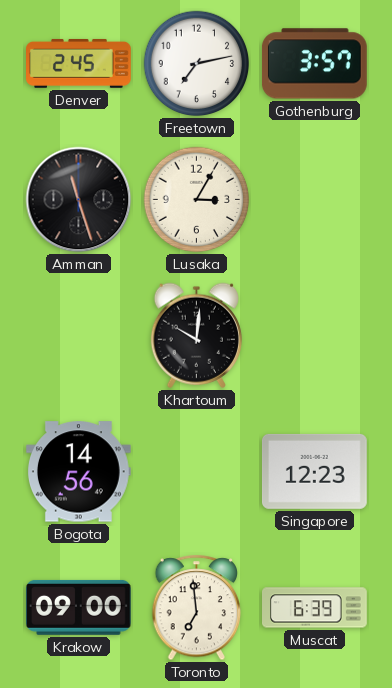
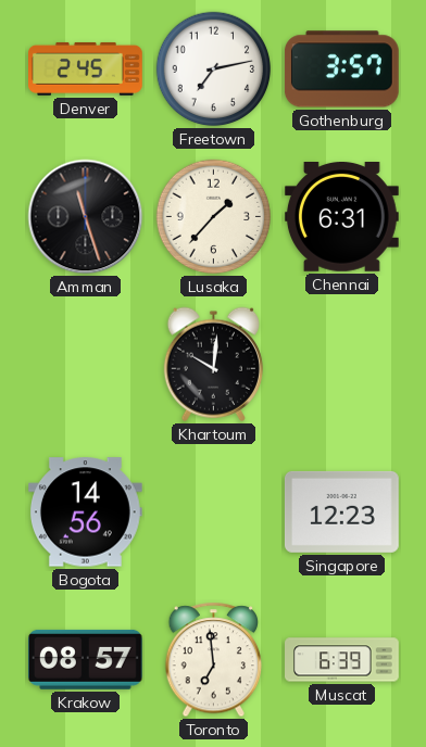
Lusaka: 3:05 -> 1:37
Chennai: none -> 6:31
Krakow: 09:00 -> 08:57
